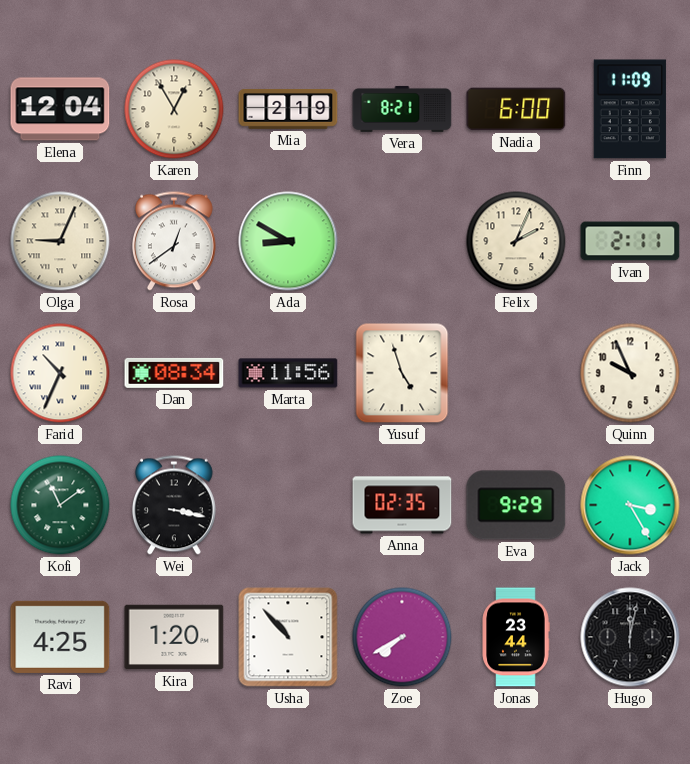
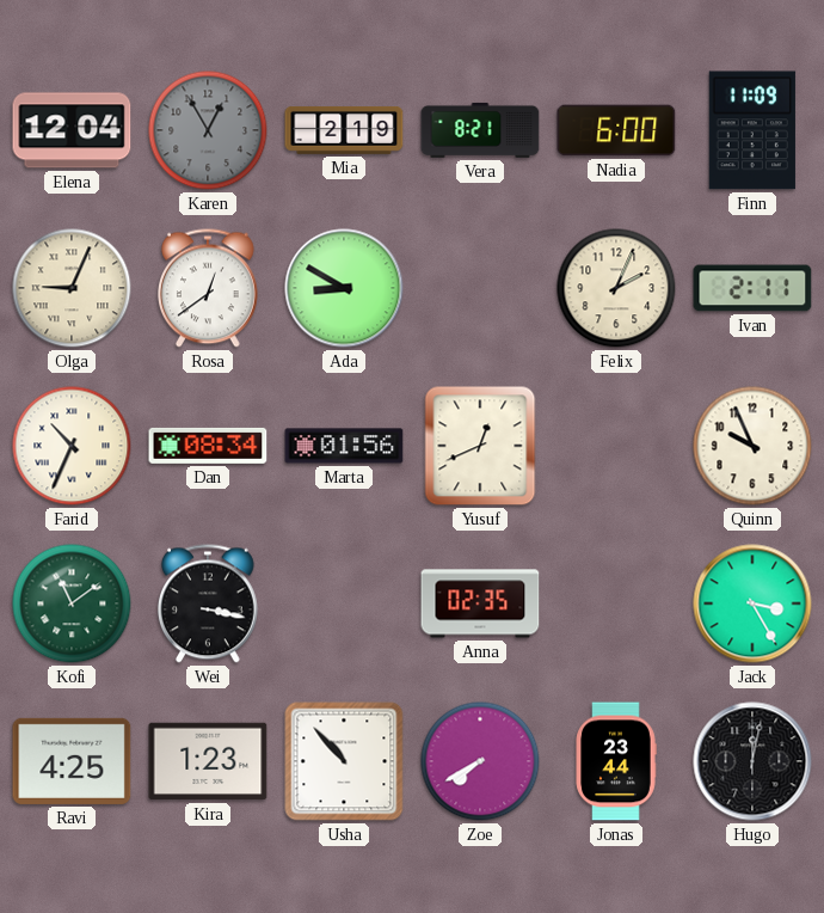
Karen dial: cream -> grey
Marta: 11:56 -> 01:56
Yusuf: 4:57 -> 12:41
Eva: 9:29 -> none
Kira: 1:20 -> 1:23
